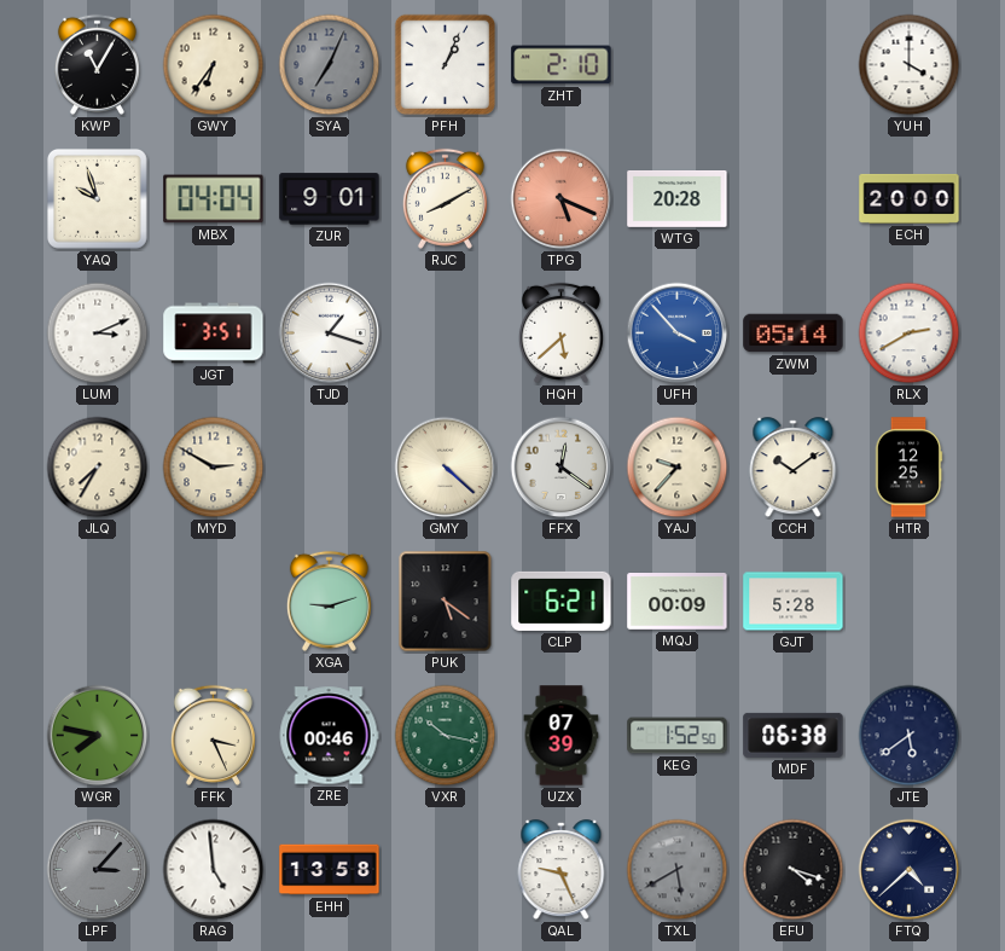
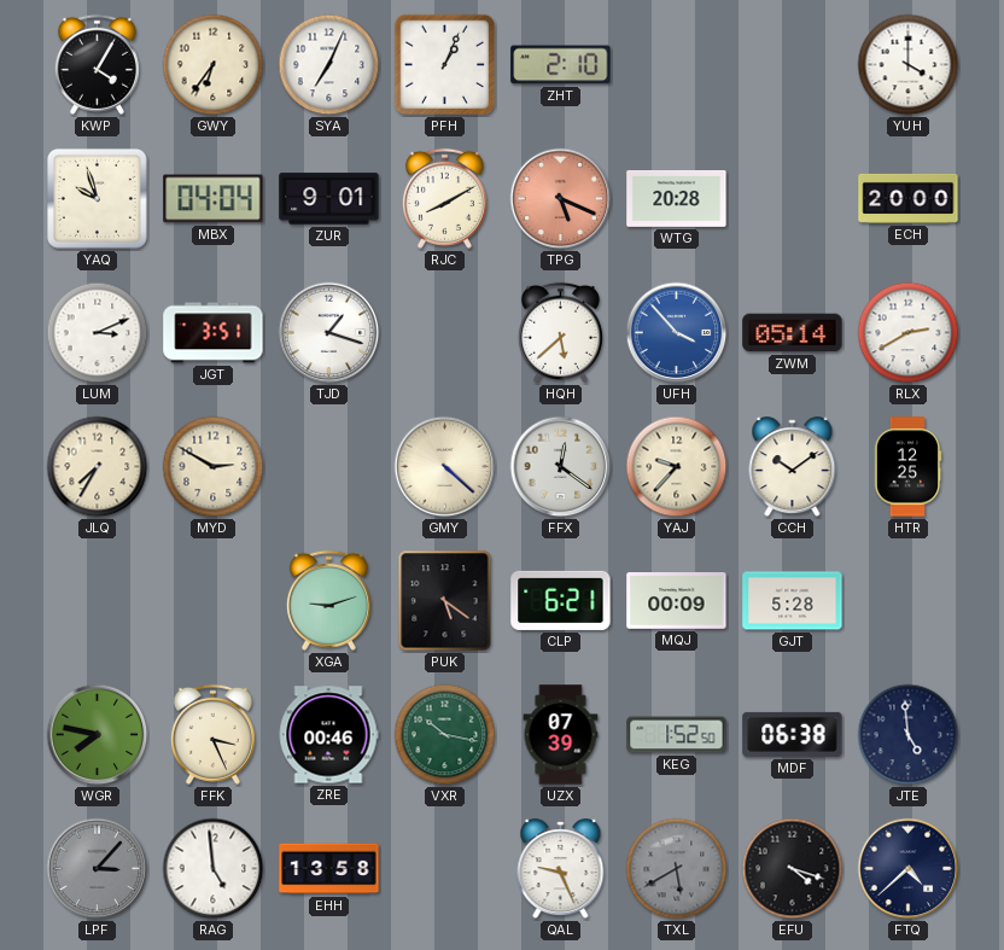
KWP: 11:05 -> 4:05
SYA dial: grey -> white
JTE: 5:39 -> 4:59
